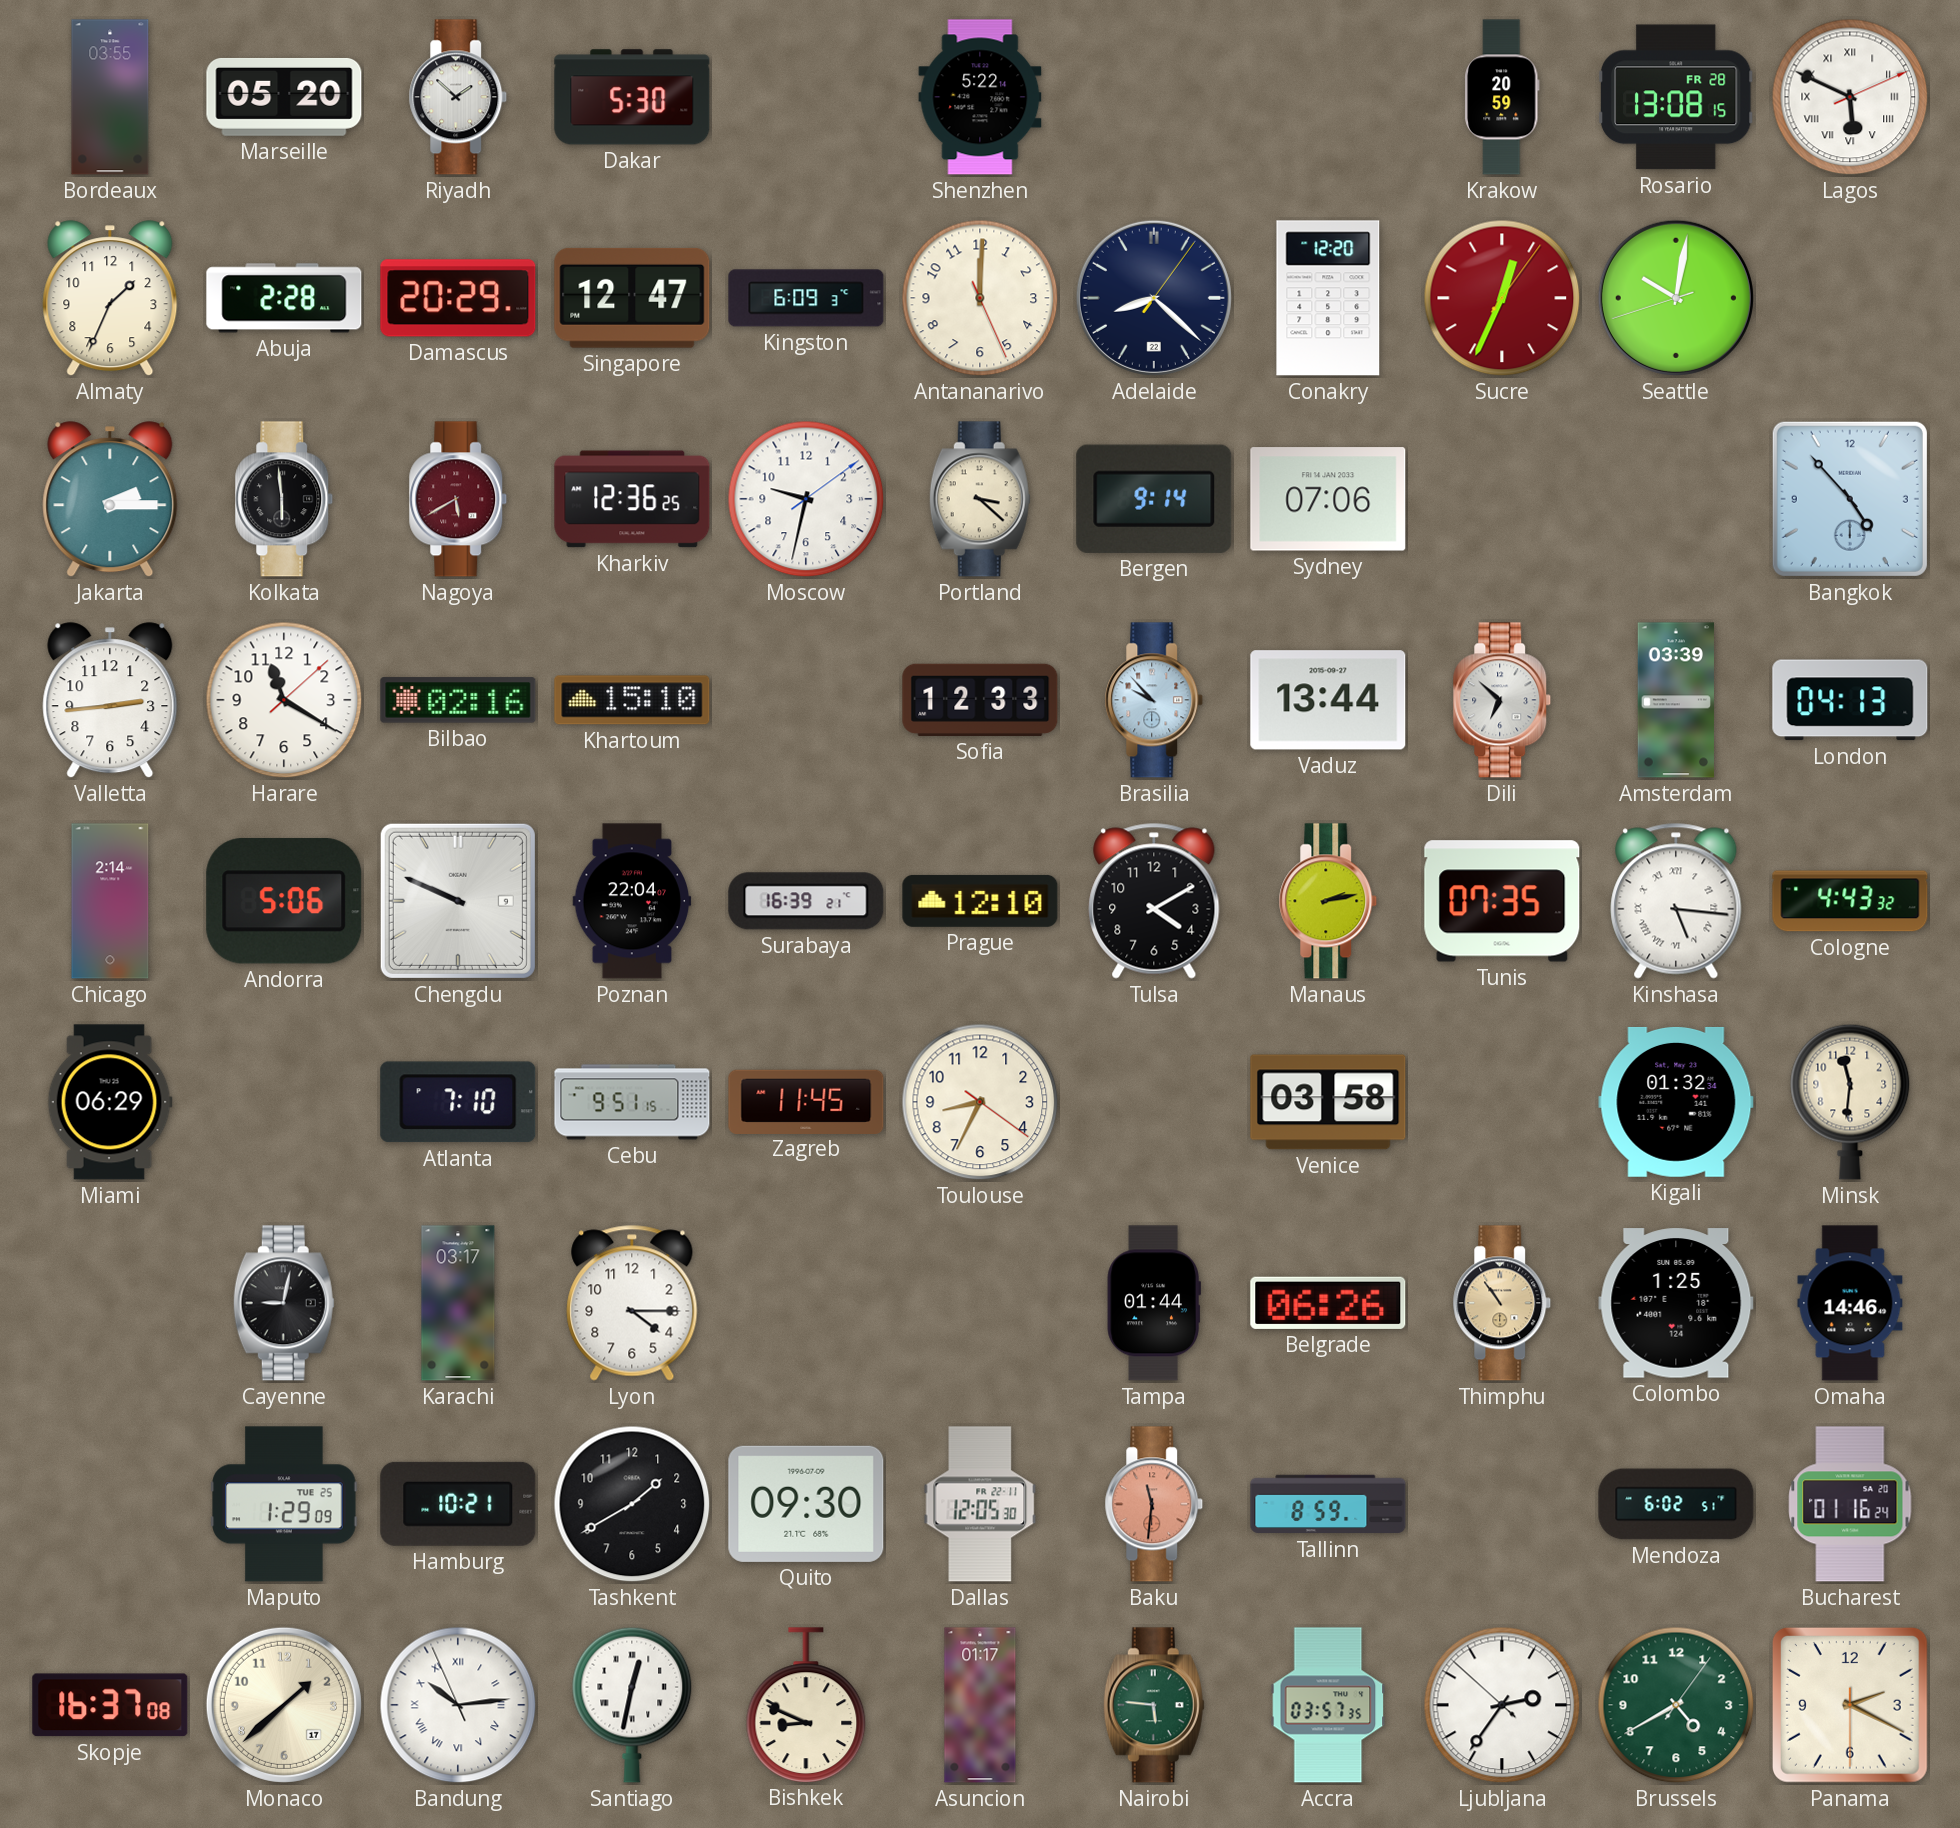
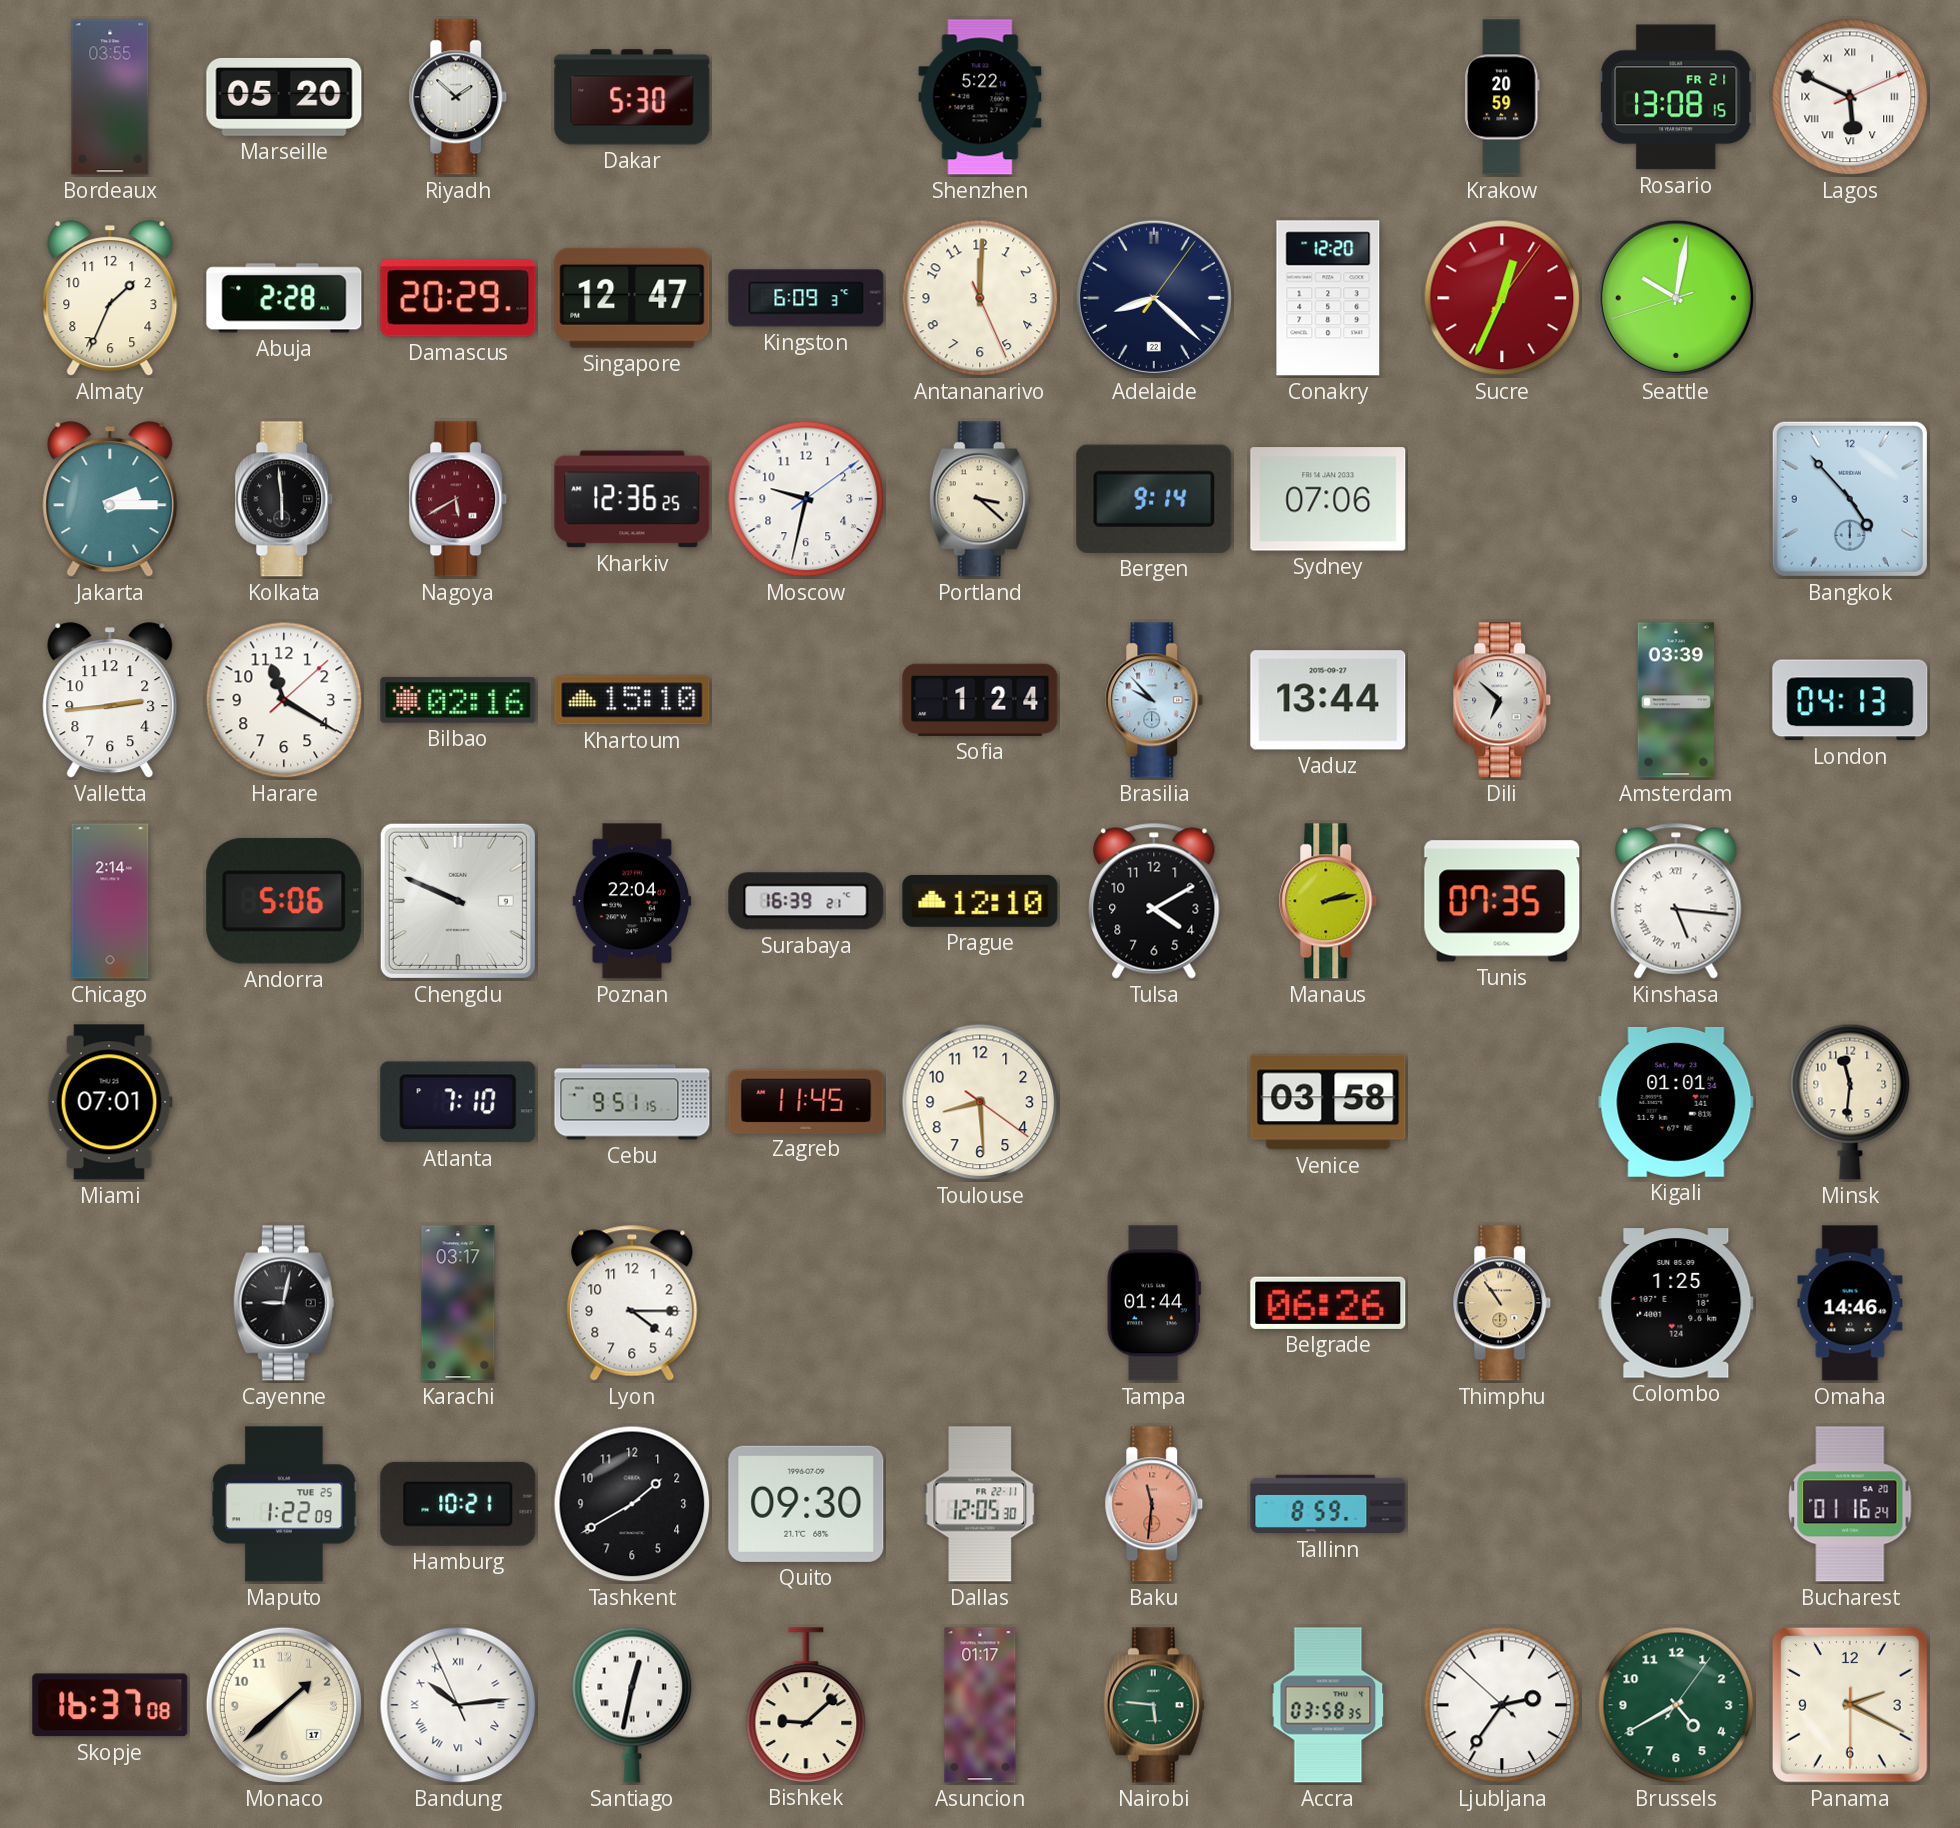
Rosario date: FR 28 -> FR 21
Sofia: 12:33 -> 1:24
Cologne: 4:43 -> none
Miami: 06:29 -> 07:01
Toulouse: 8:34 -> 8:29
Kigali: 01:32 -> 01:01
Maputo: 1:29 -> 1:22
Mendoza: 6:02 -> none
Bishkek: 8:49 -> 9:08
Accra: 03:57 -> 03:58
